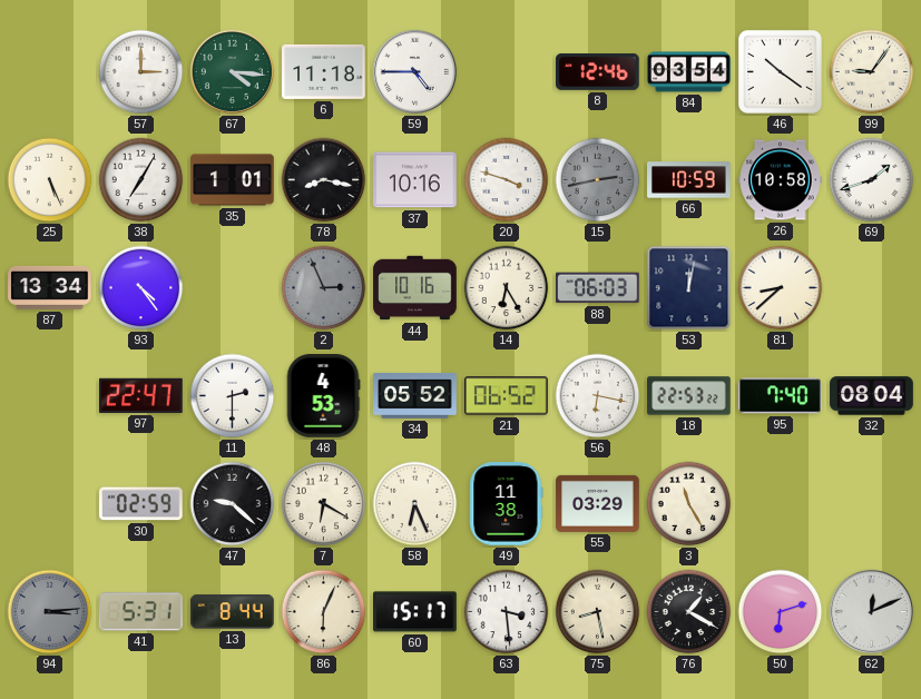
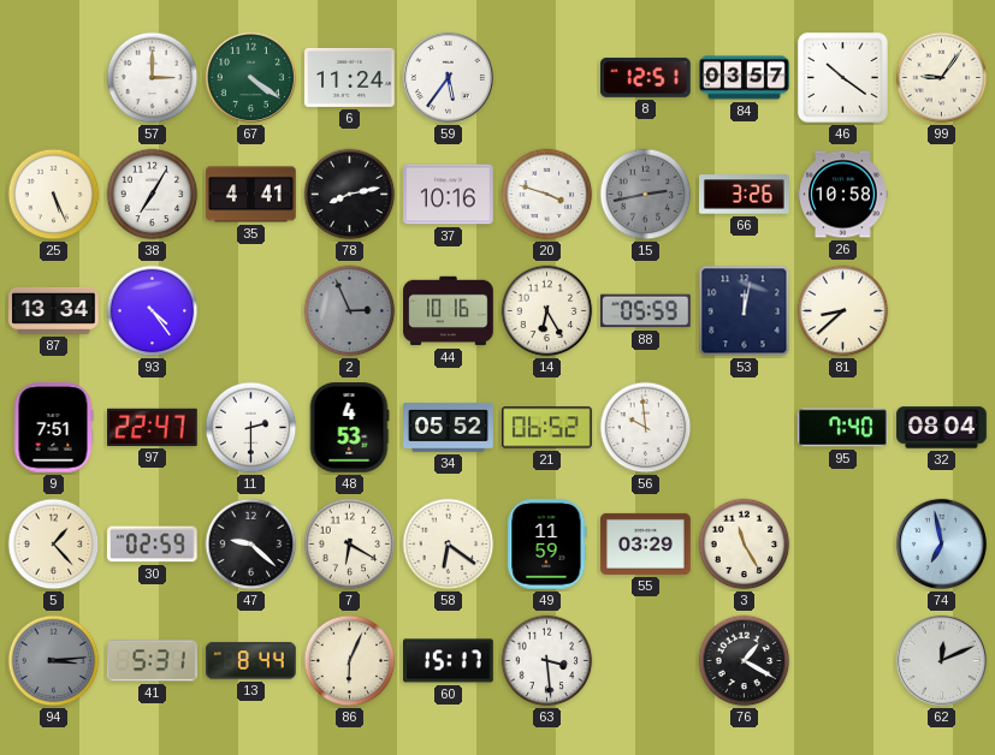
67: 4:16 -> 4:21
6: 11:18 -> 11:24
59: 4:45 -> 5:36
8: 12:46 -> 12:51
84: 03:54 -> 03:57
35: 1:01 -> 4:41
78: 8:17 -> 8:13
66: 10:59 -> 3:26
69: 1:42 -> none
88: 06:03 -> 05:59
9: none -> 7:51
56: 6:17 -> 9:59
18: 22:53 -> none
5: none -> 1:23
58: 6:26 -> 6:21
49: 11:38 -> 11:59
74: none -> 6:58
75: 8:28 -> none
50: 6:12 -> none
